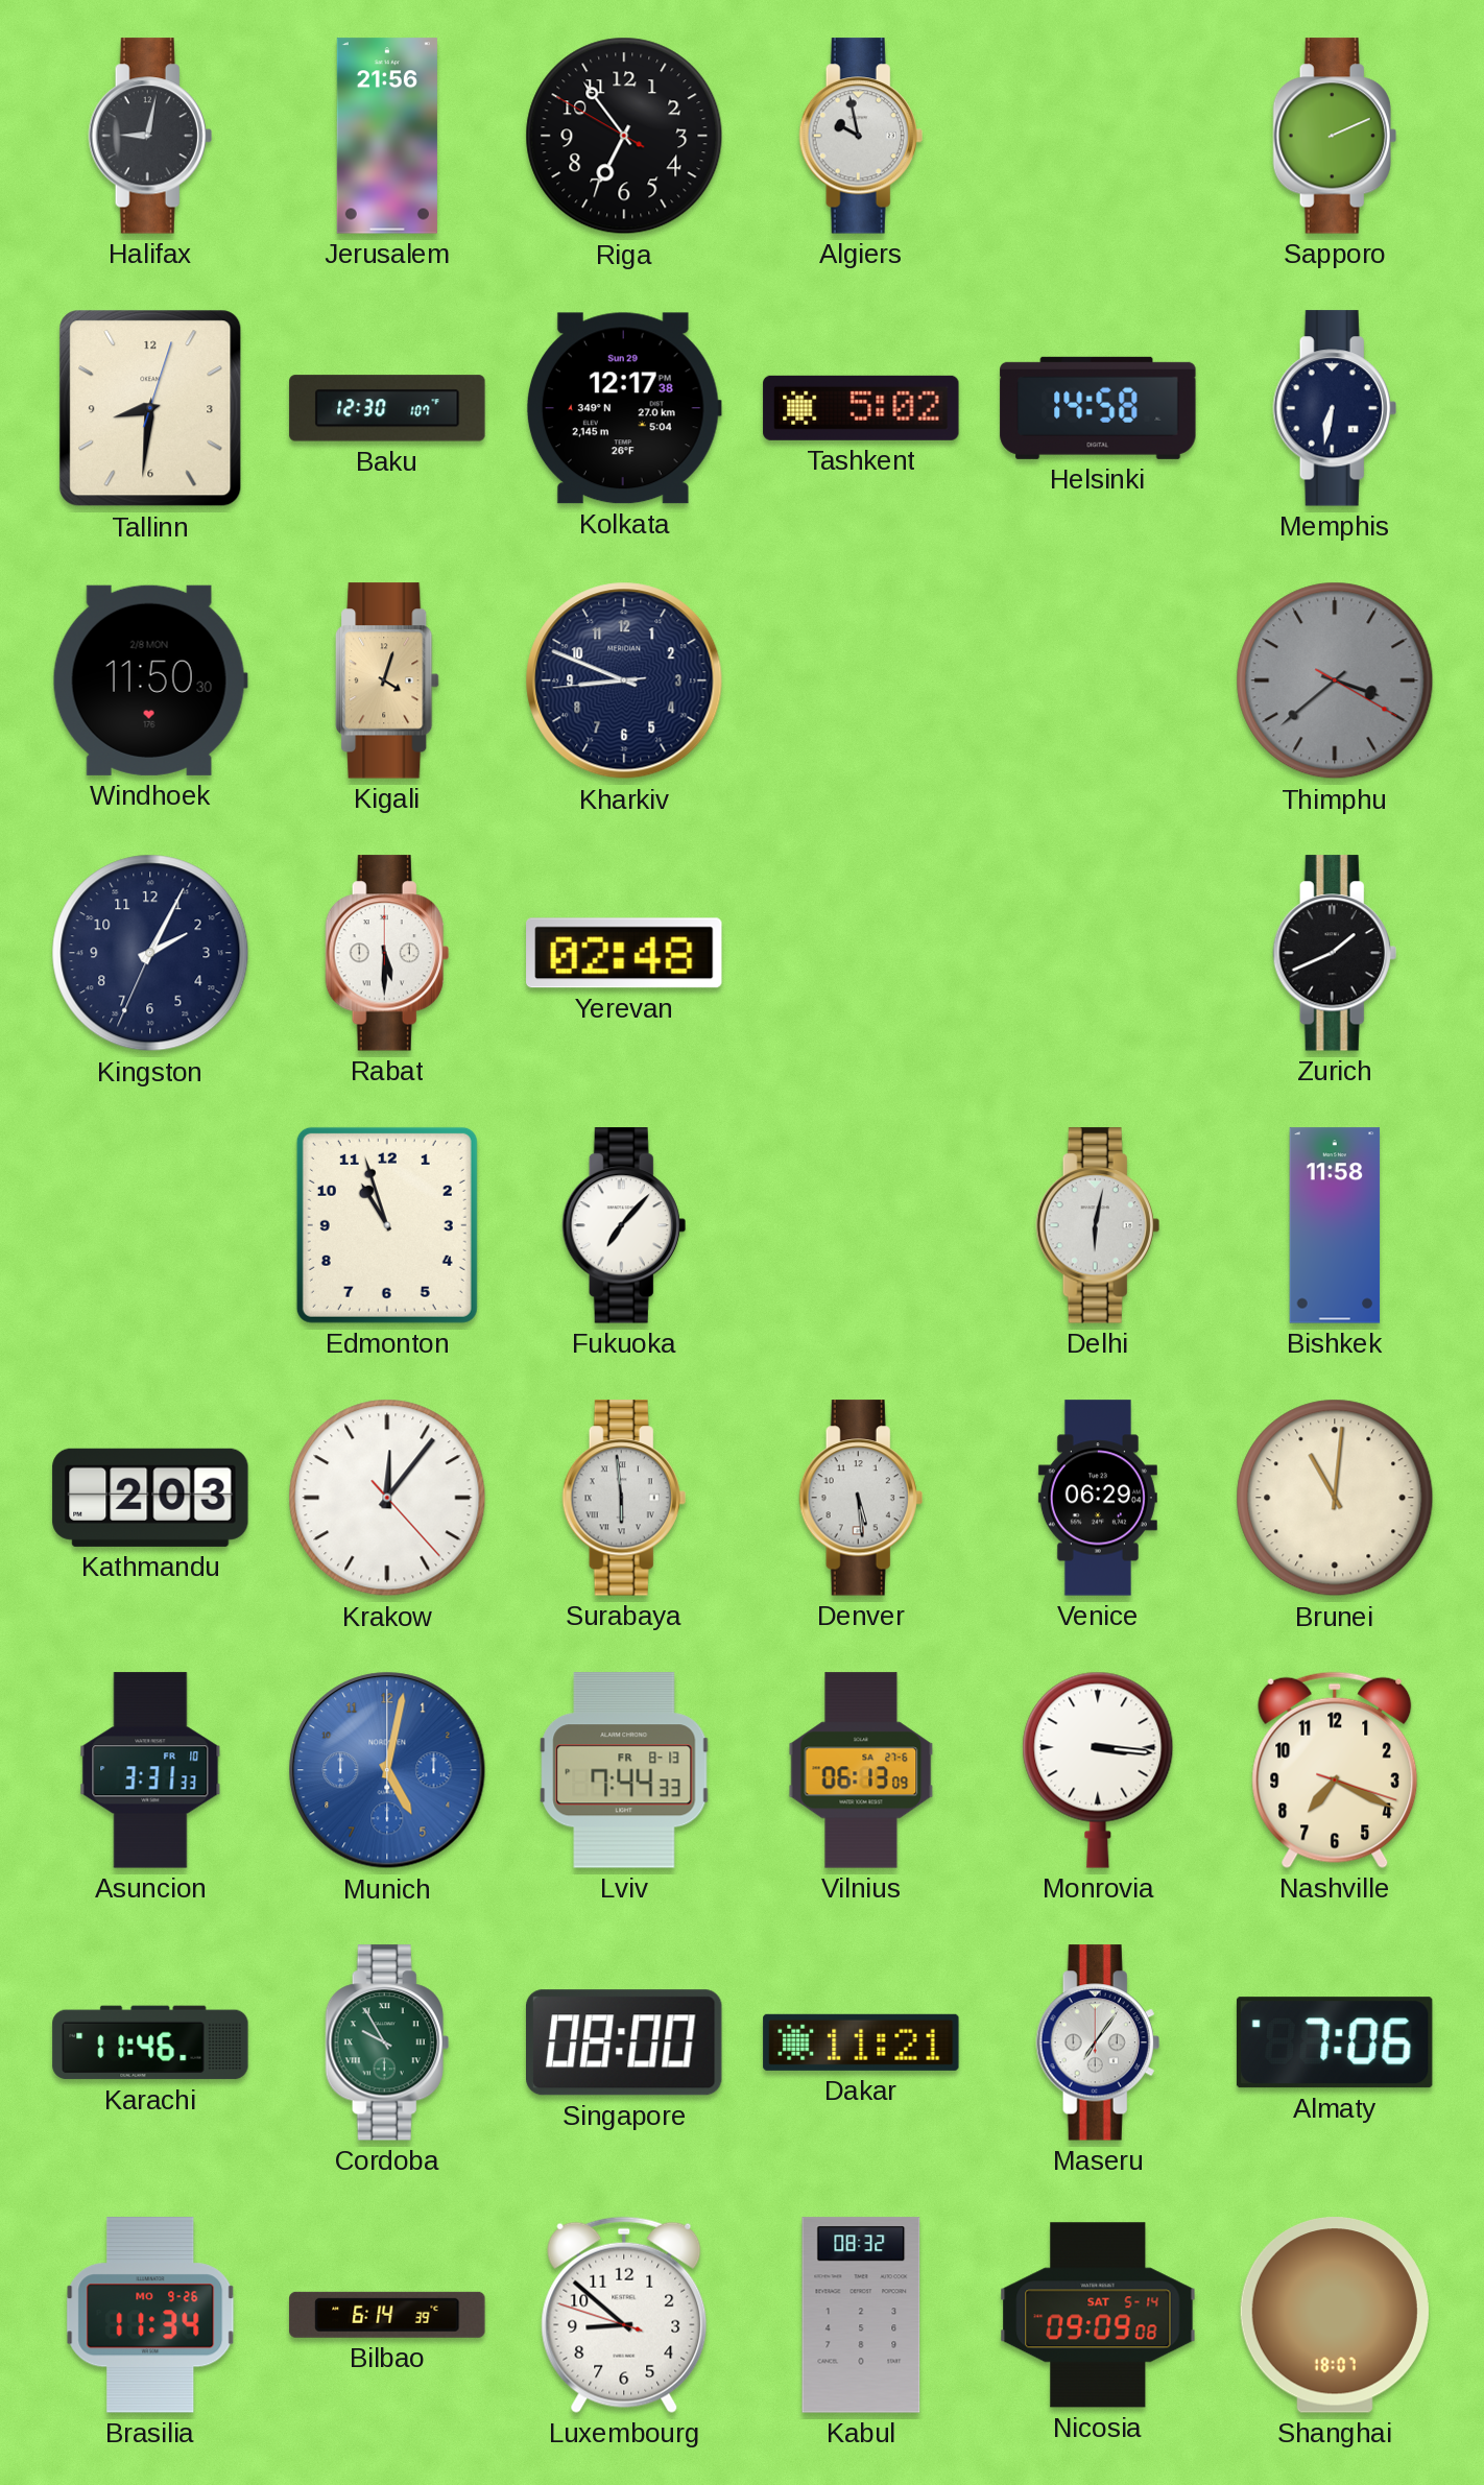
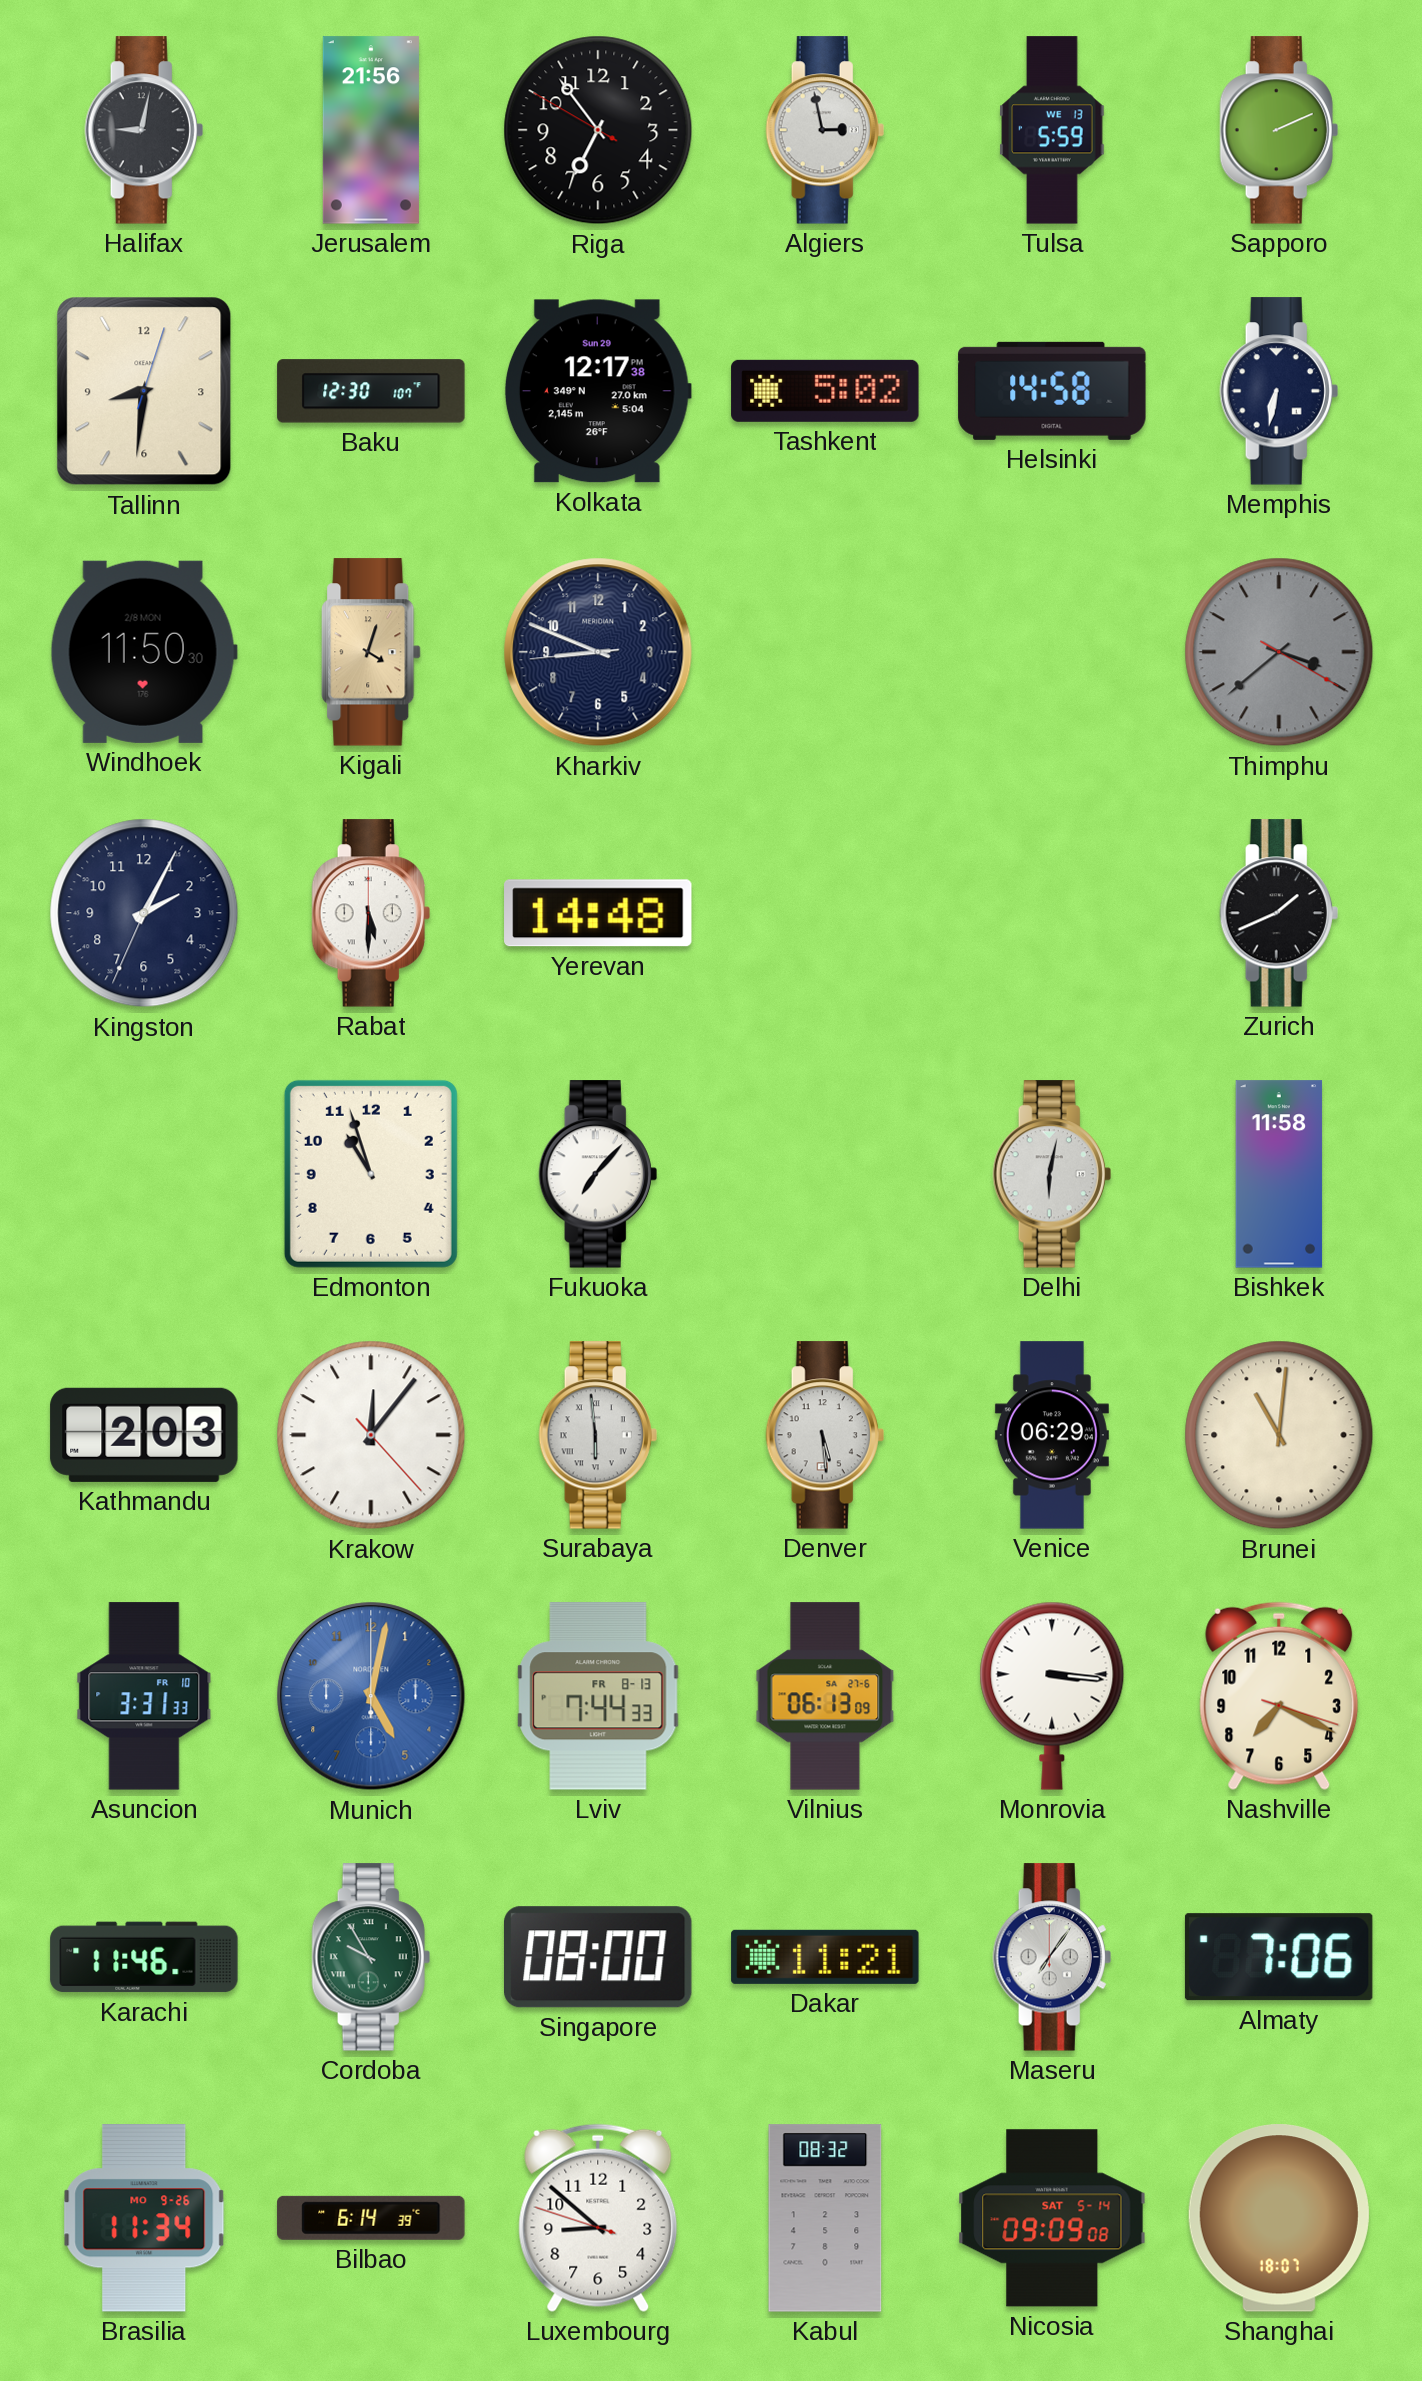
Algiers: 9:58 -> 2:58
Tulsa: none -> 5:59
Yerevan: 02:48 -> 14:48
